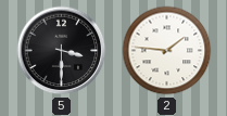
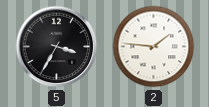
5: 3:30 -> 3:35
